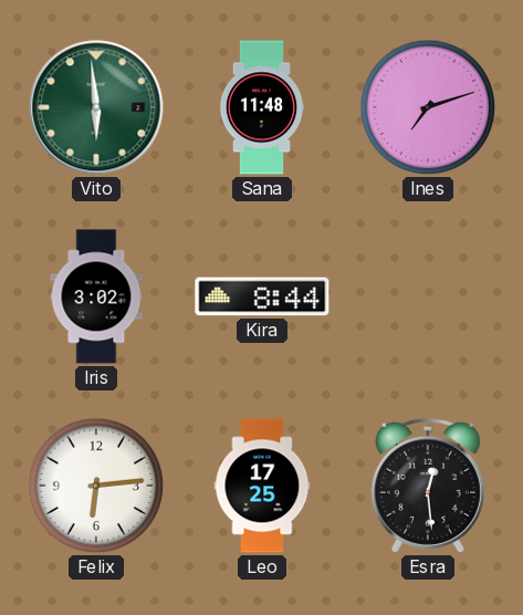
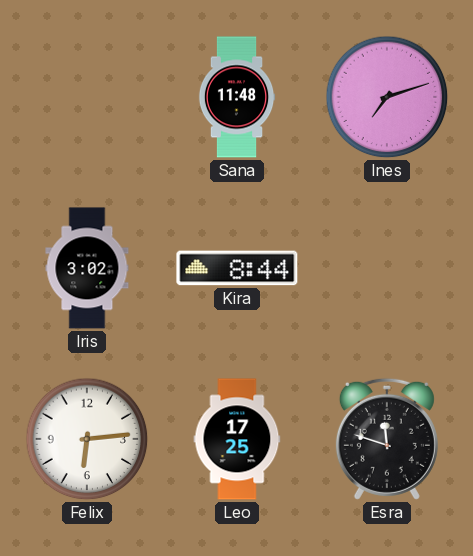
Vito: 5:59 -> none
Esra: 12:29 -> 11:48
